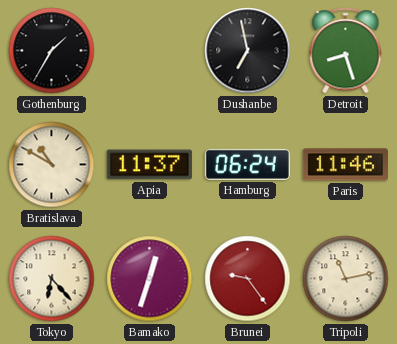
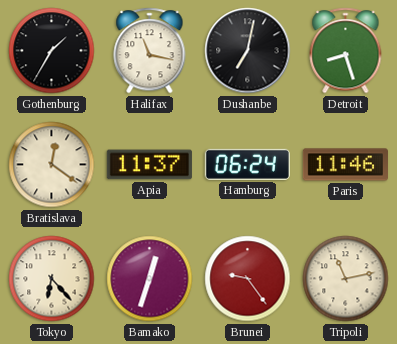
Halifax: none -> 11:17
Dushanbe: 6:58 -> 7:02
Bratislava: 10:50 -> 12:21
